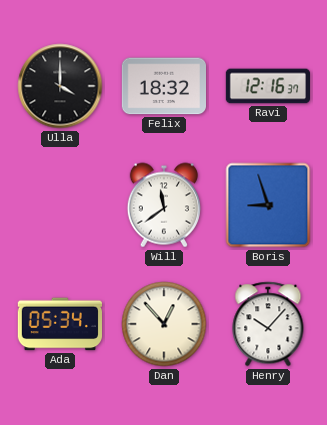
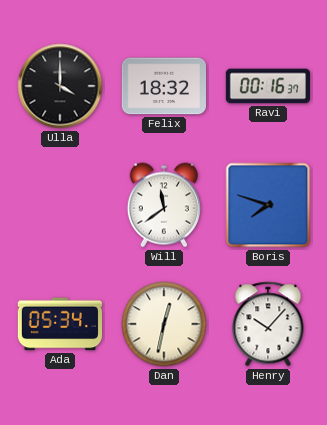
Ravi: 12:16 -> 00:16
Boris: 8:57 -> 7:48
Dan: 12:53 -> 12:32
